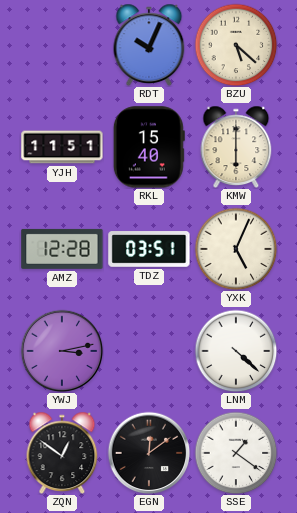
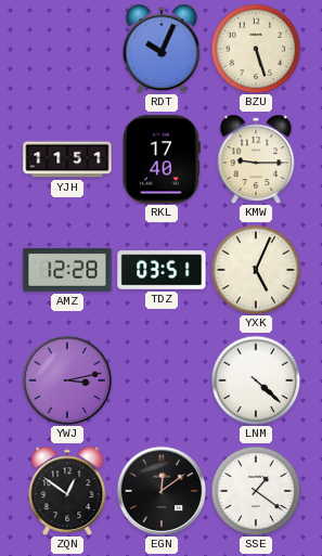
BZU: 5:22 -> 5:27
RKL: 15:40 -> 17:40
KMW: 6:00 -> 9:15
